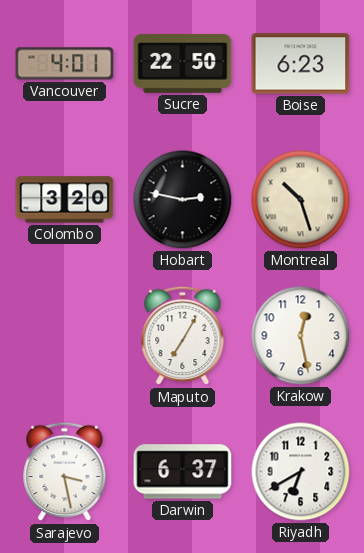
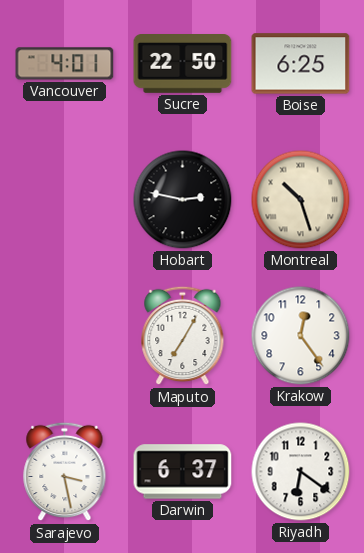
Boise: 6:23 -> 6:25
Colombo: 3:20 -> none
Krakow: 12:28 -> 12:24
Riyadh: 6:40 -> 6:21
